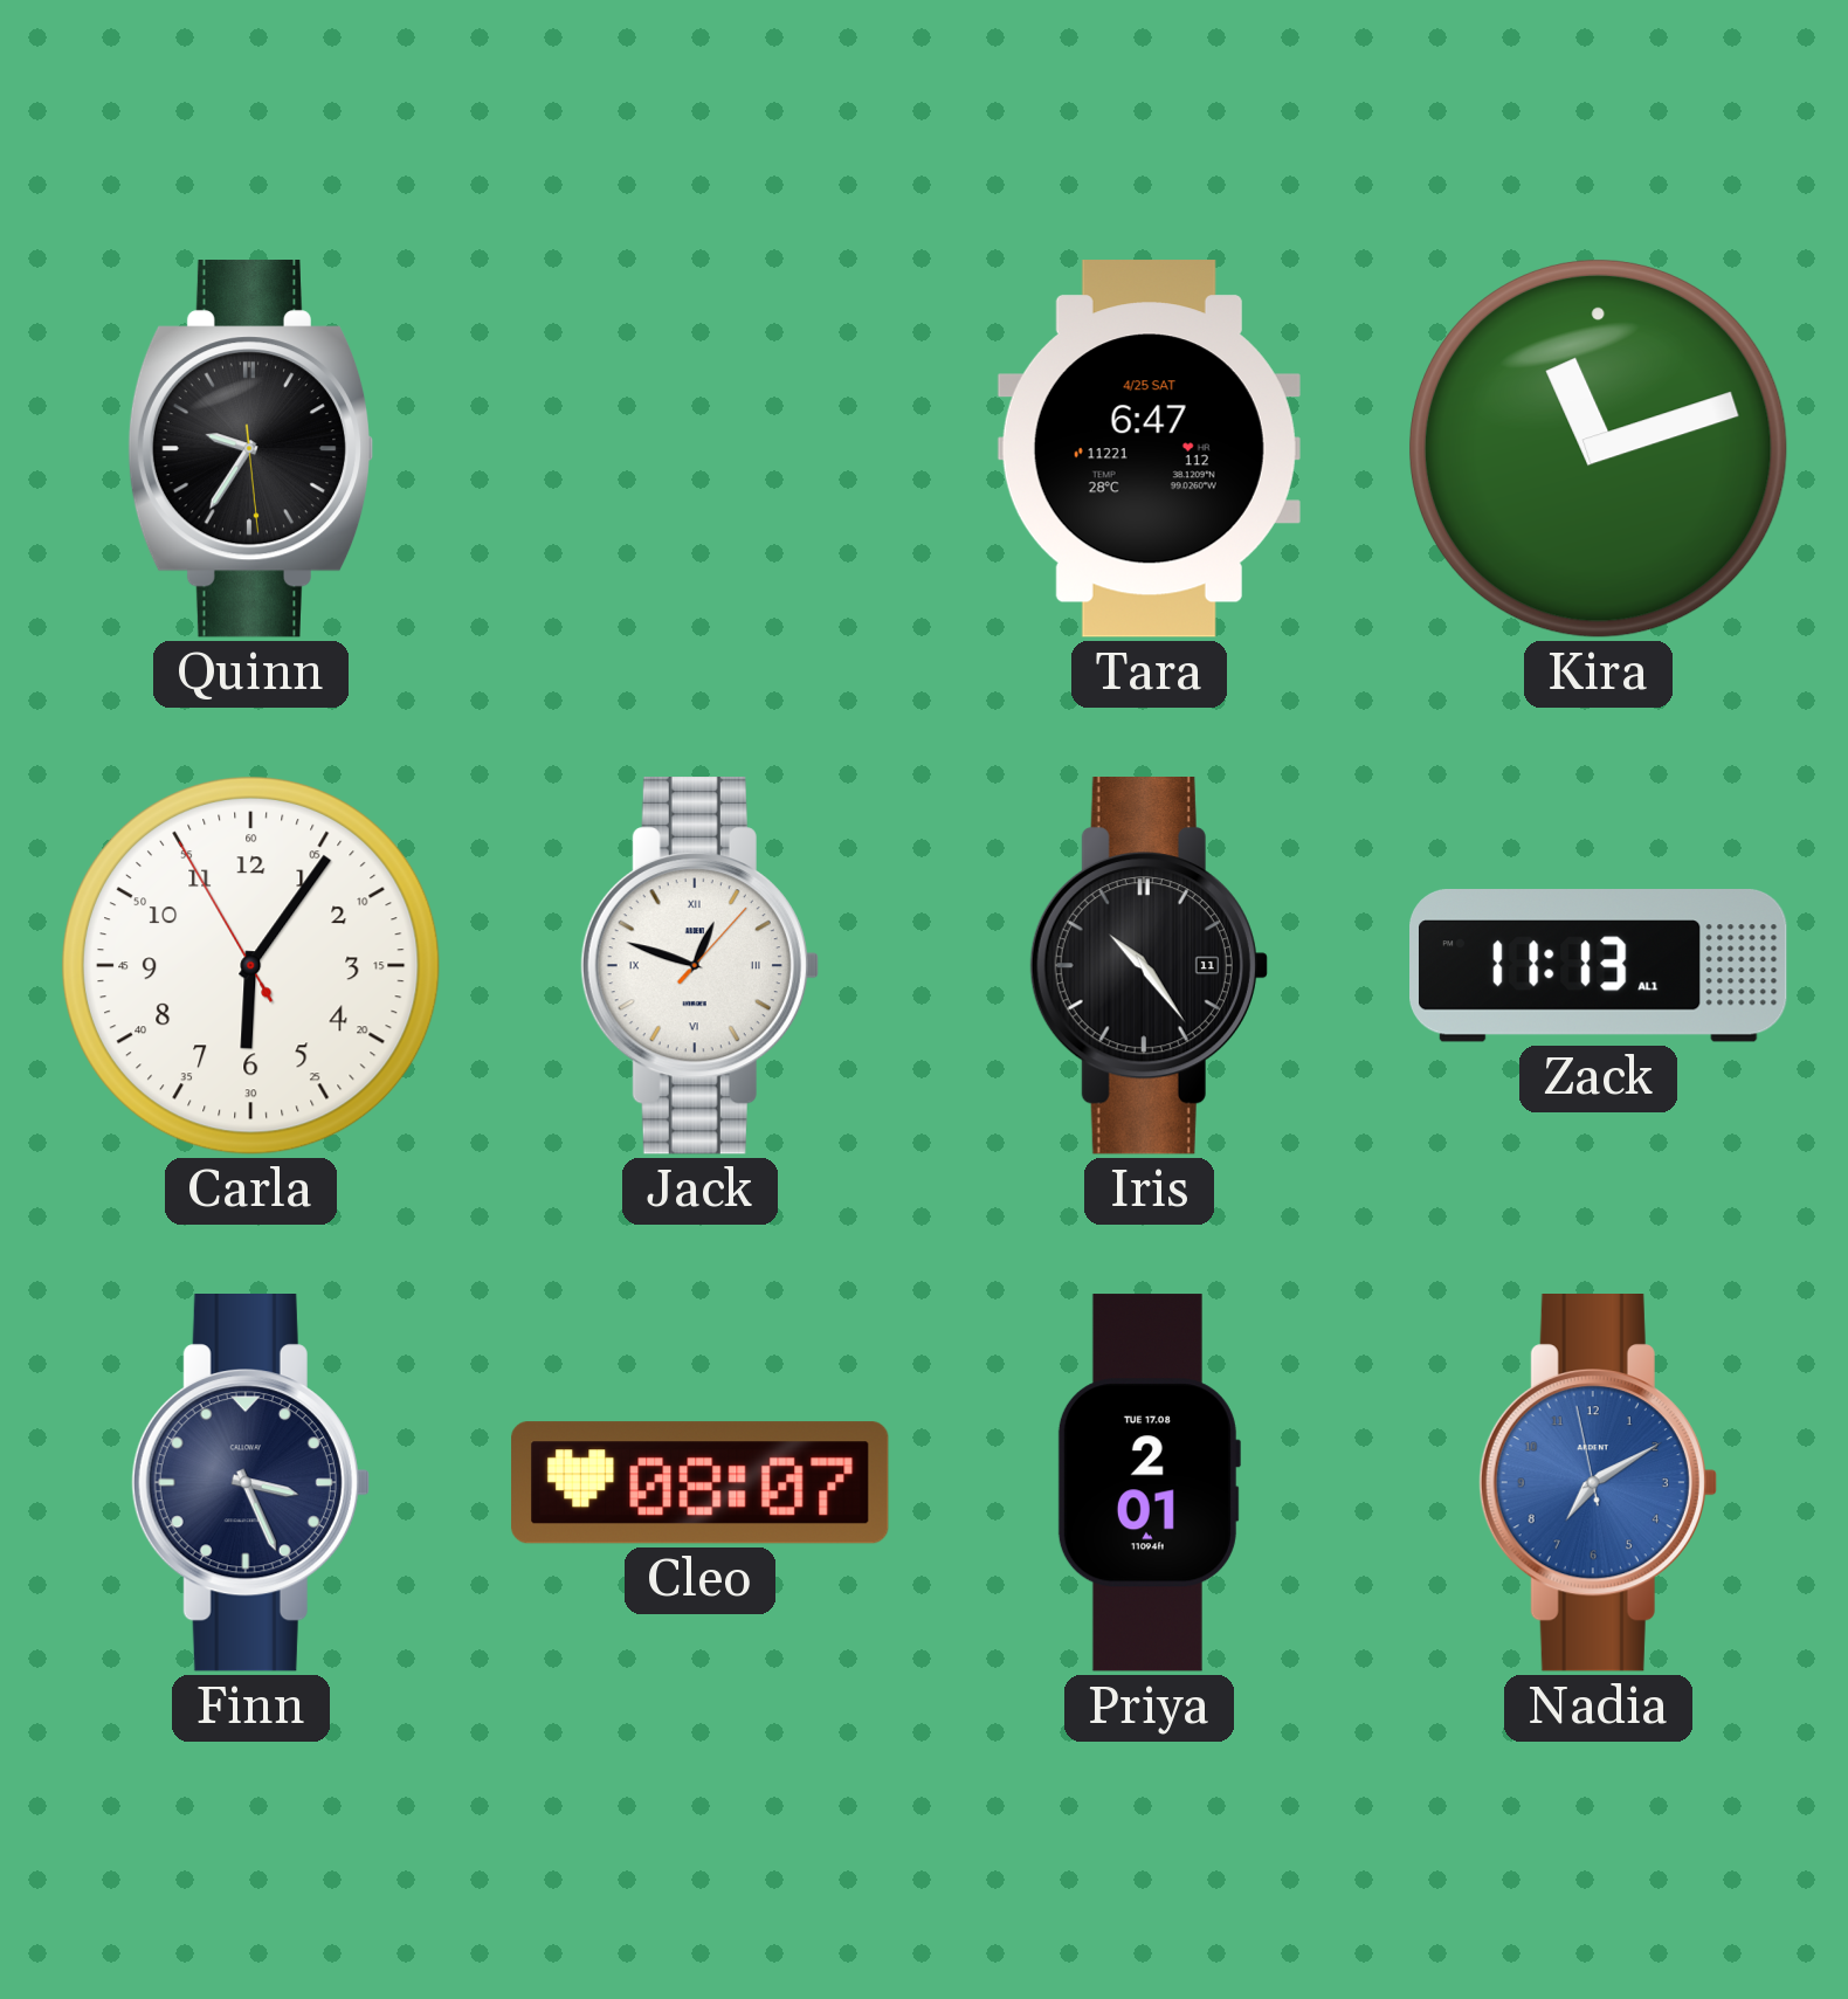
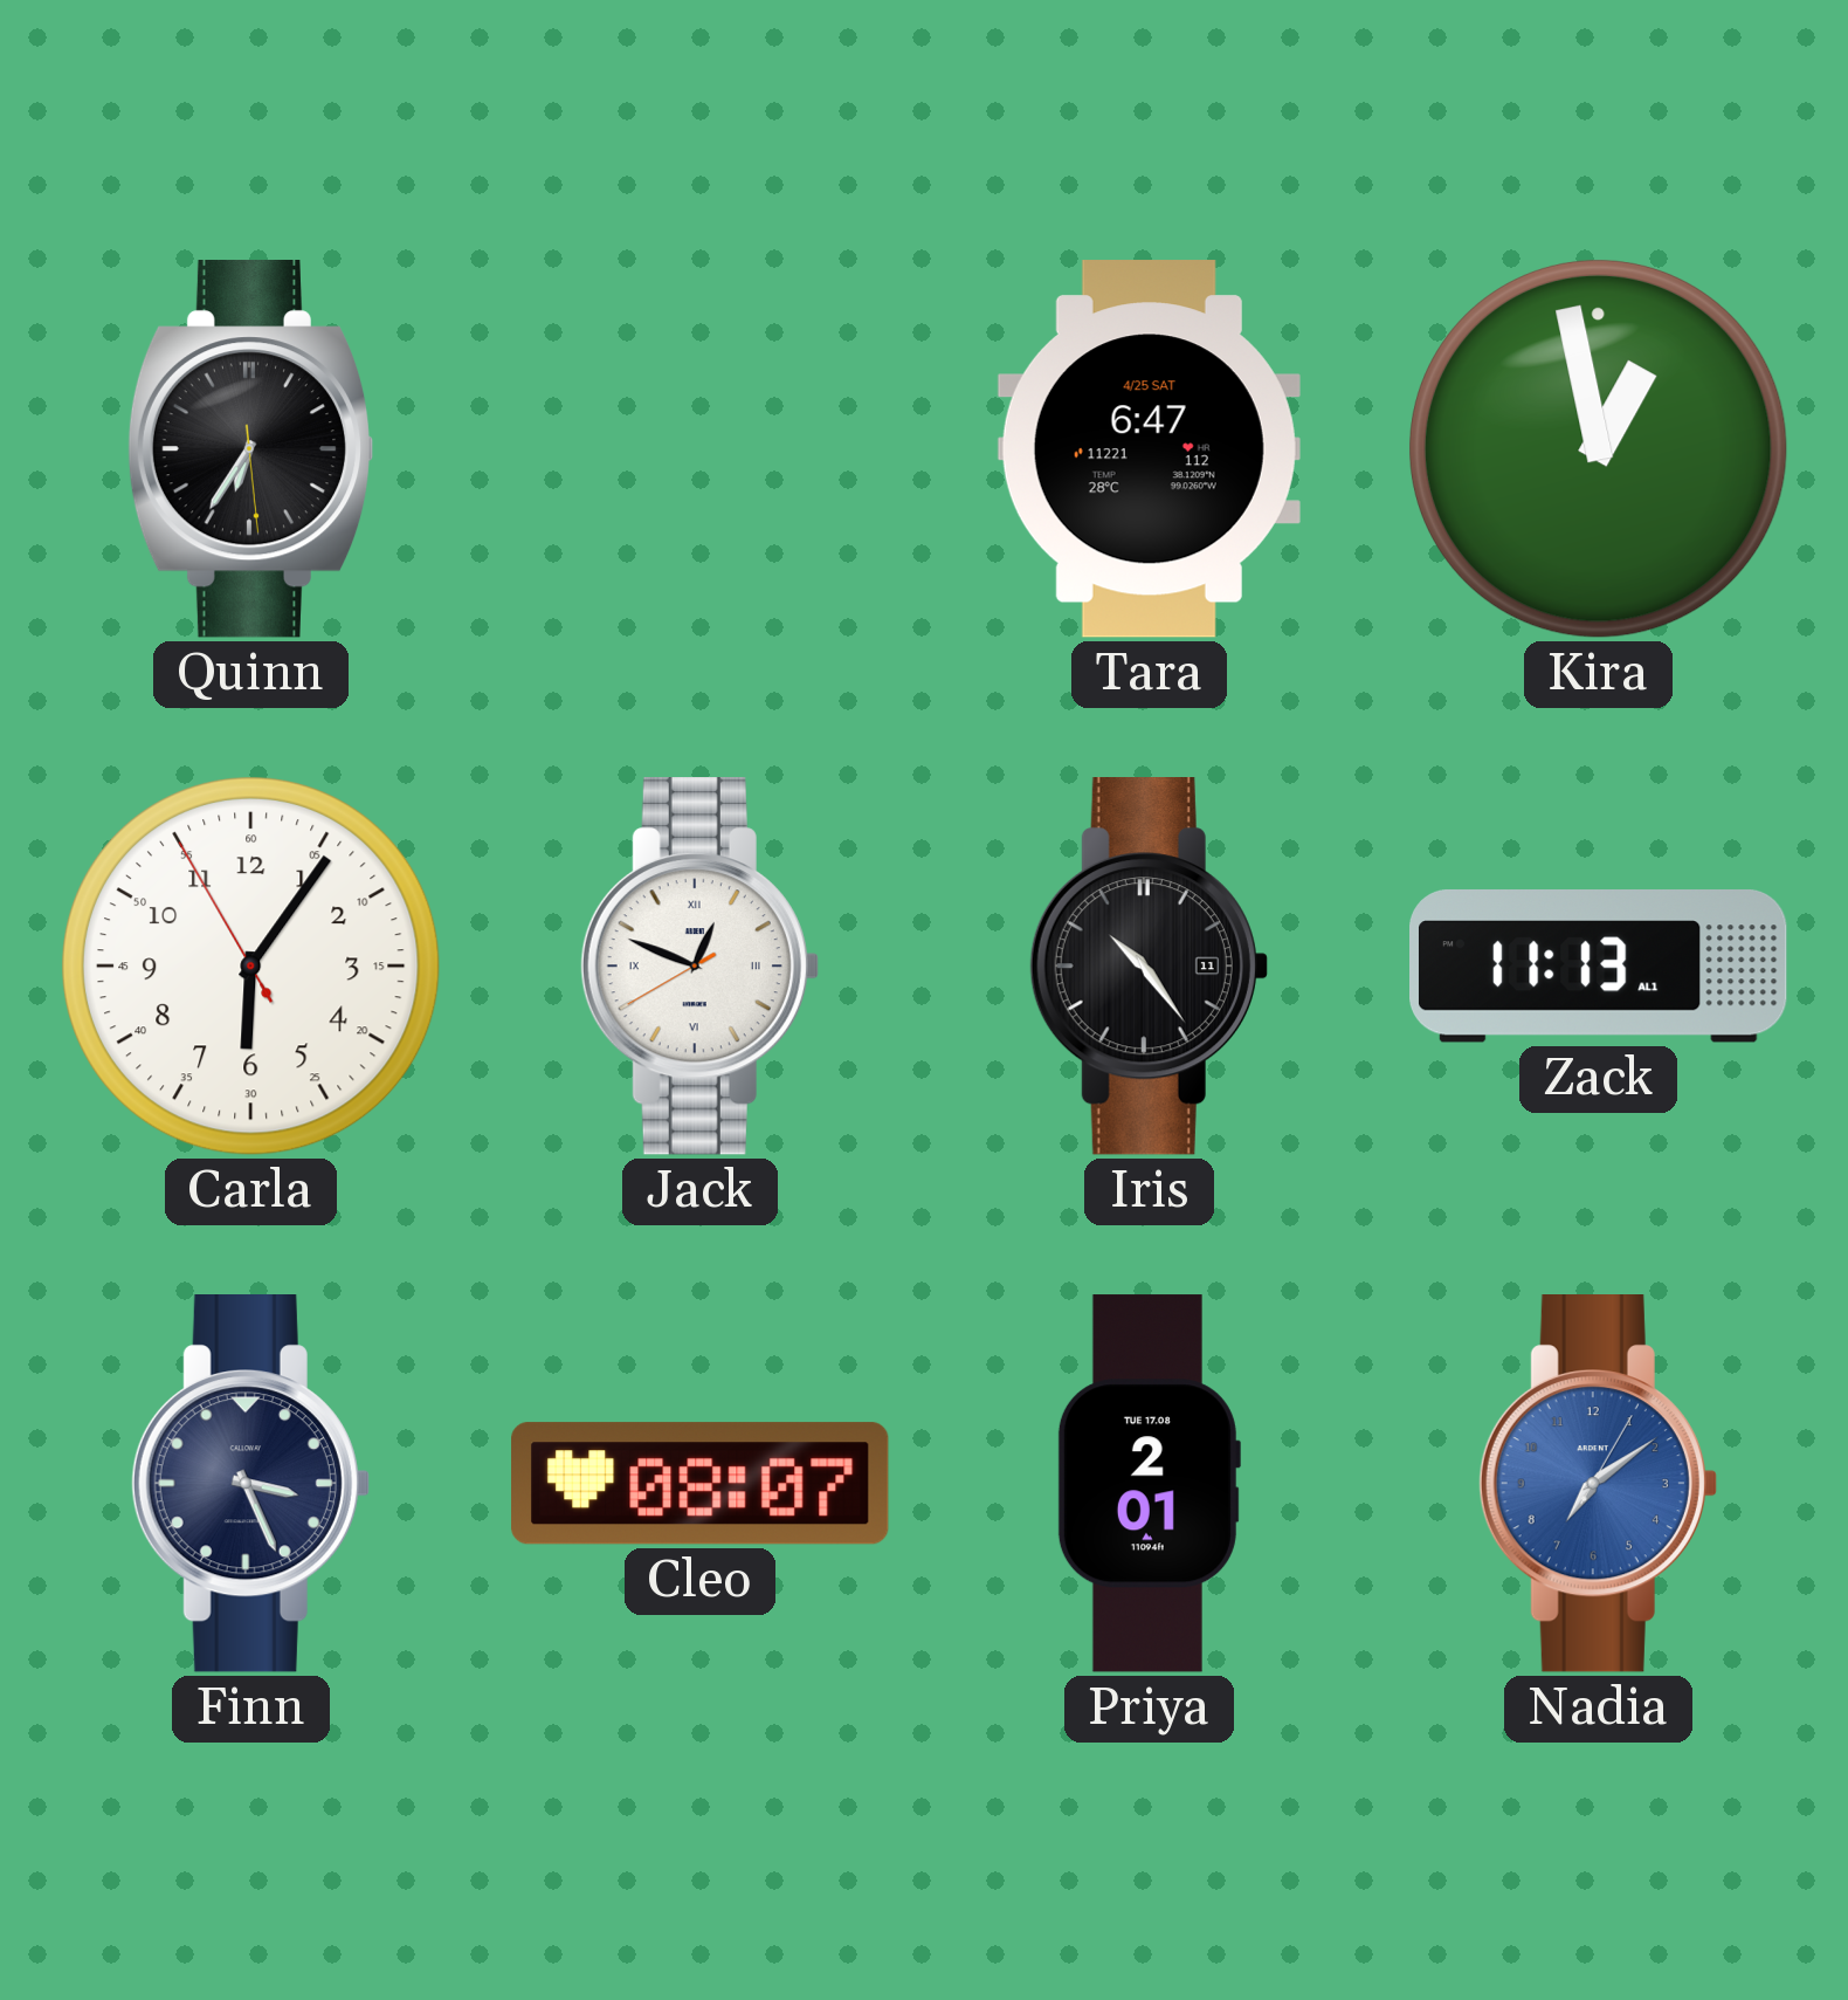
Quinn: 9:35 -> 6:35
Kira: 11:12 -> 12:58
Jack: 12:48:07 -> 12:48:40
Nadia: 7:09:58 -> 7:09:05
